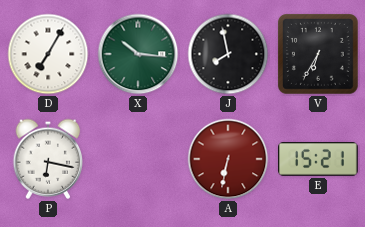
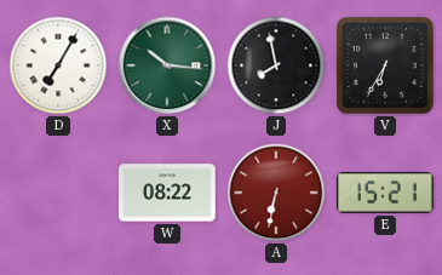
P: 6:17 -> none
W: none -> 08:22
